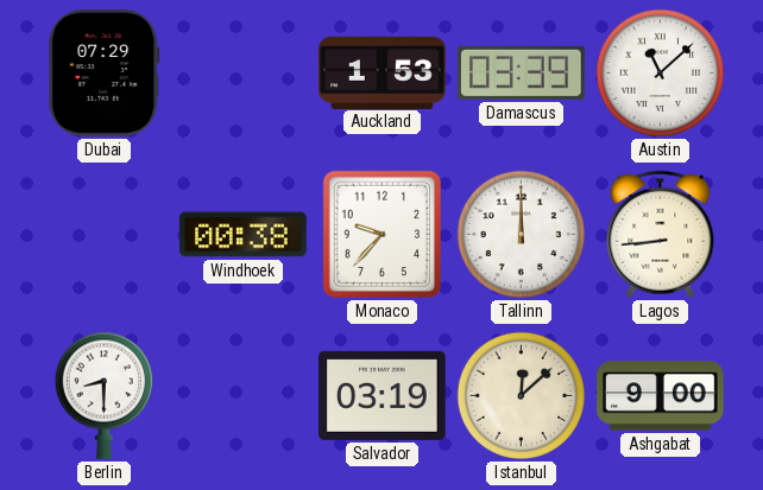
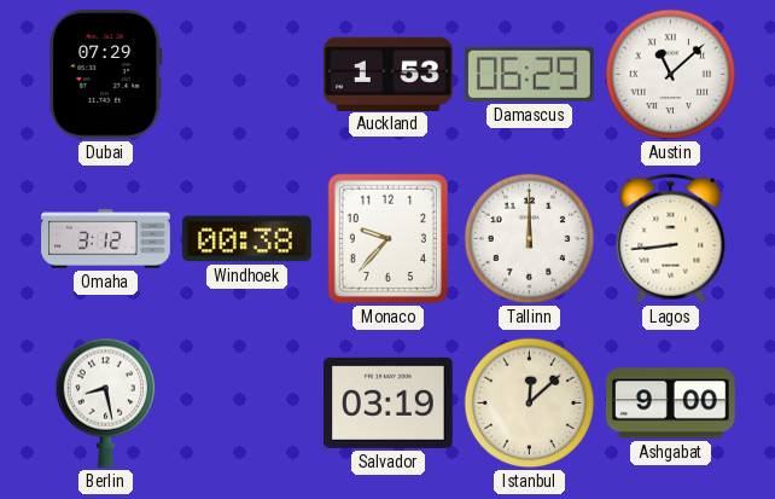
Damascus: 03:39 -> 06:29
Omaha: none -> 3:12
Berlin: 8:30 -> 8:28
